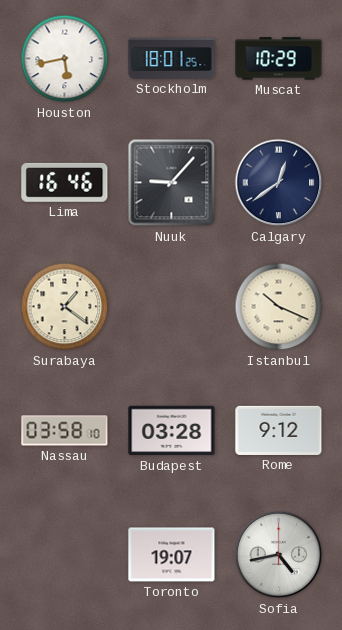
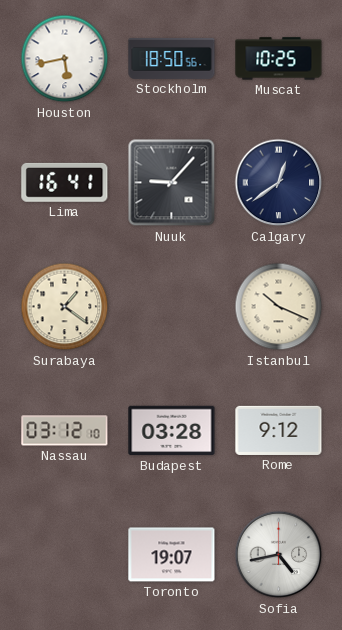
Stockholm: 18:01 -> 18:50
Muscat: 10:29 -> 10:25
Lima: 16:46 -> 16:41
Nassau: 03:58 -> 03:12
